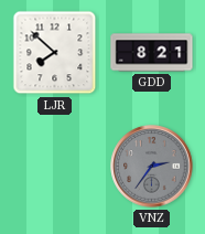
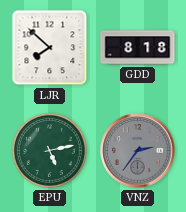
GDD: 8:21 -> 8:18
EPU: none -> 5:13
